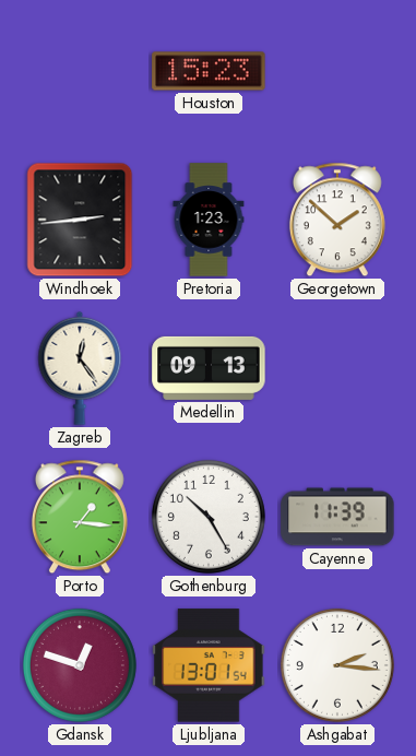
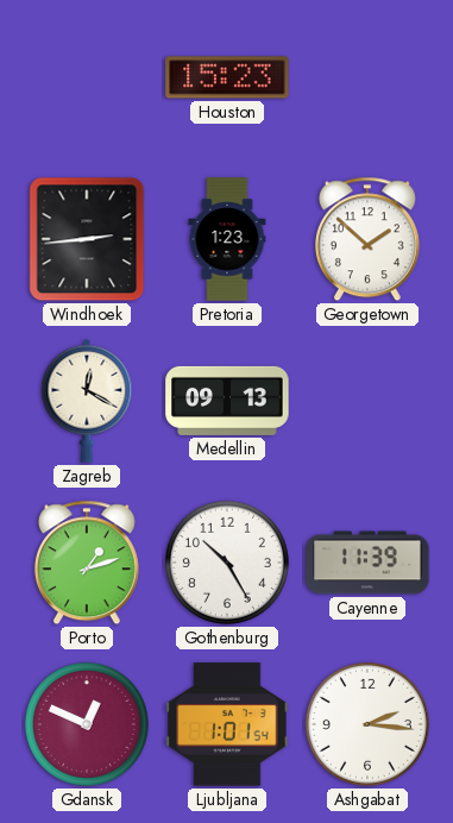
Zagreb: 12:24 -> 12:20
Porto: 1:16 -> 1:12
Gdansk: 12:48 -> 12:49
Ljubljana: 13:01 -> 1:01
